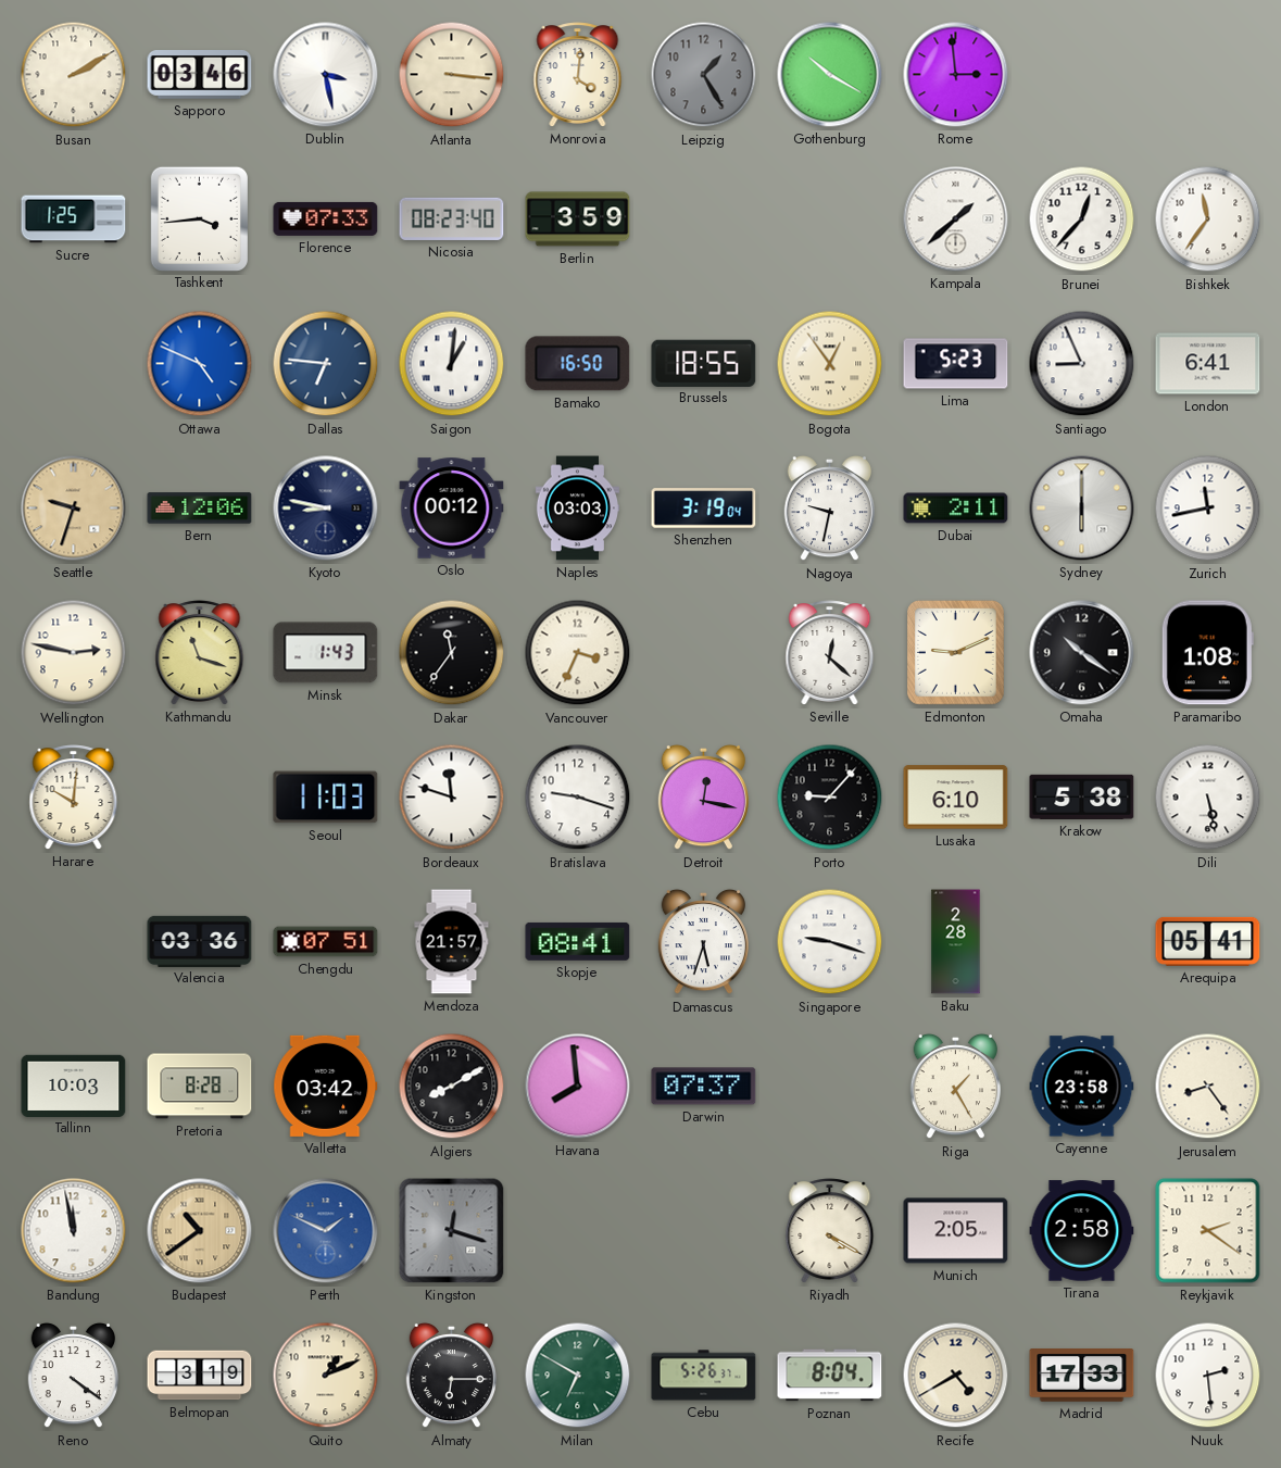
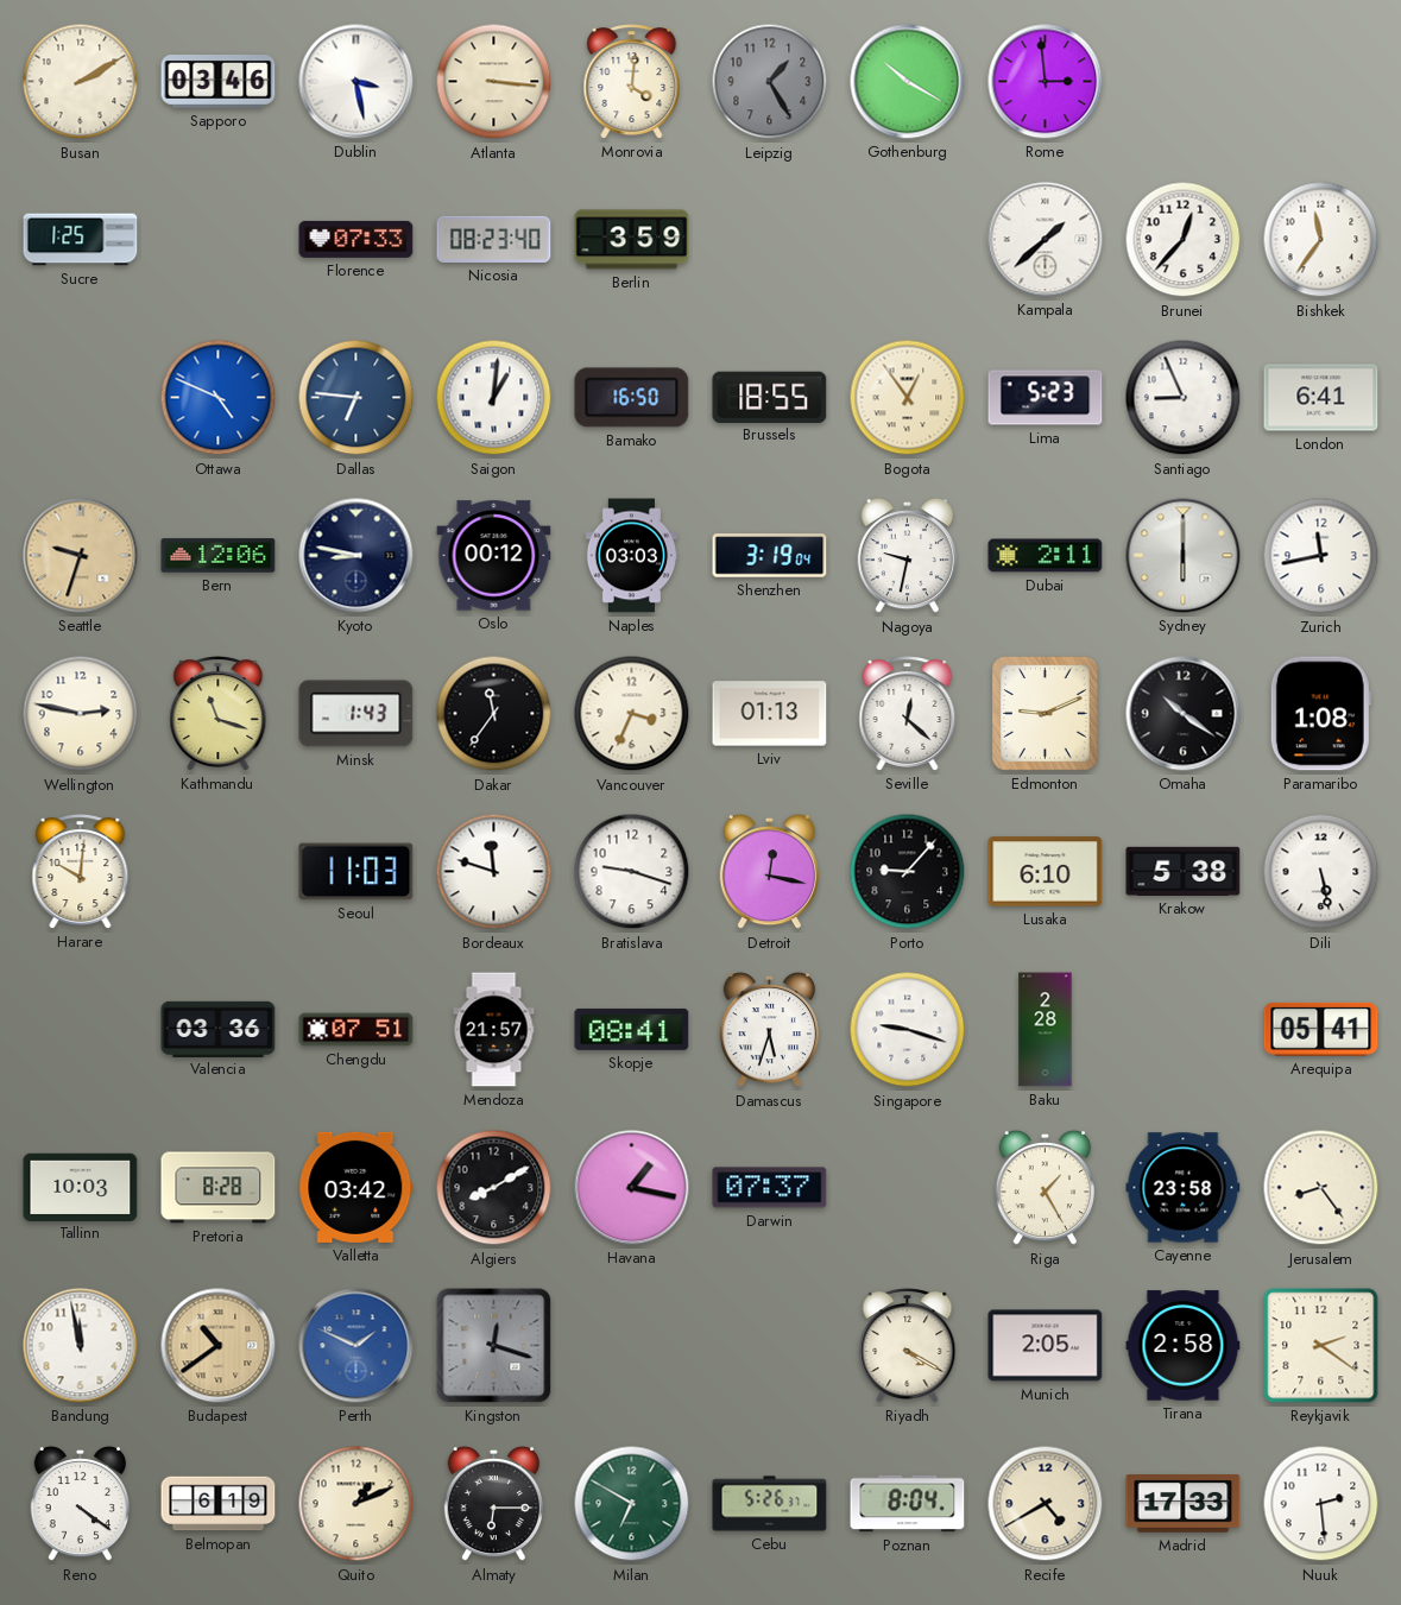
Tashkent: 3:44 -> none
Lviv: none -> 01:13
Havana: 7:59 -> 1:17
Belmopan: 3:19 -> 6:19
